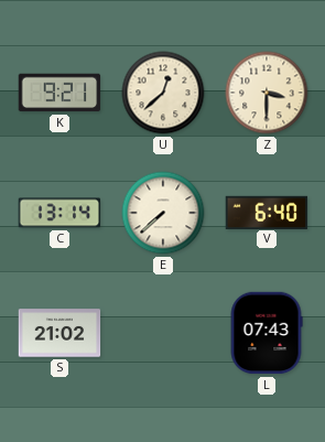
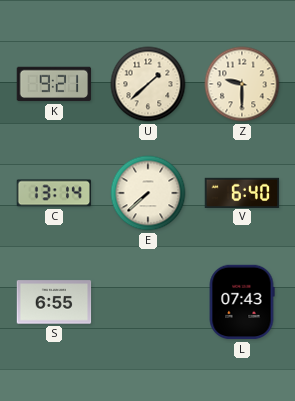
U: 12:38 -> 1:38
Z: 3:30 -> 9:30
S: 21:02 -> 6:55
